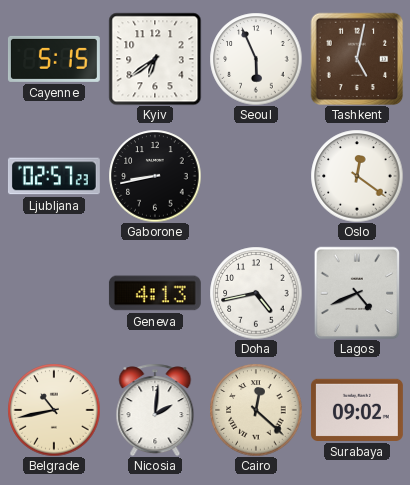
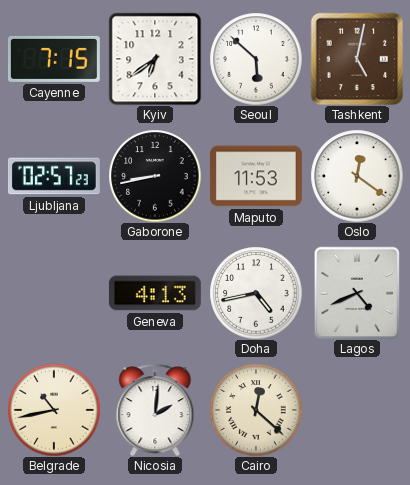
Cayenne: 5:15 -> 7:15
Seoul: 5:56 -> 5:52
Maputo: none -> 11:53
Surabaya: 09:02 -> none
